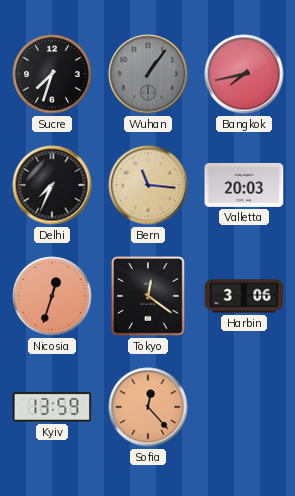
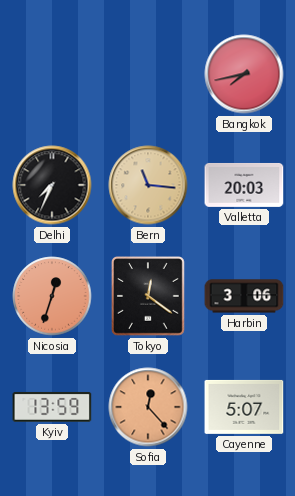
Sucre: 7:33 -> none
Wuhan: 1:06 -> none
Cayenne: none -> 5:07
